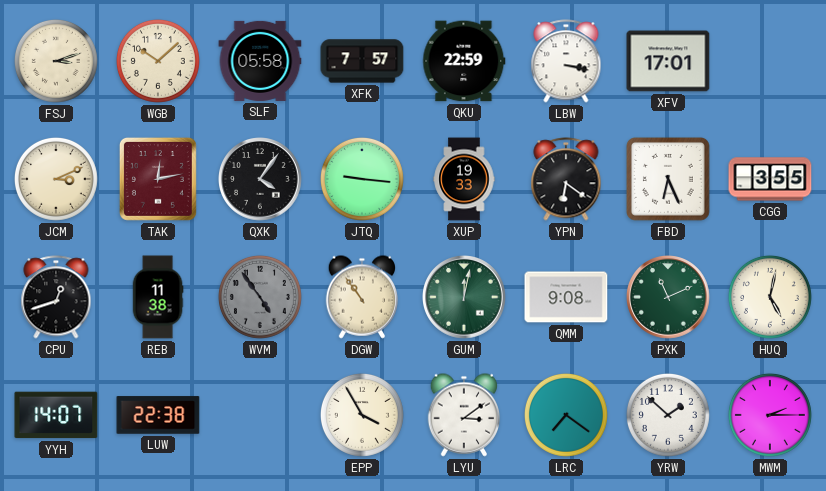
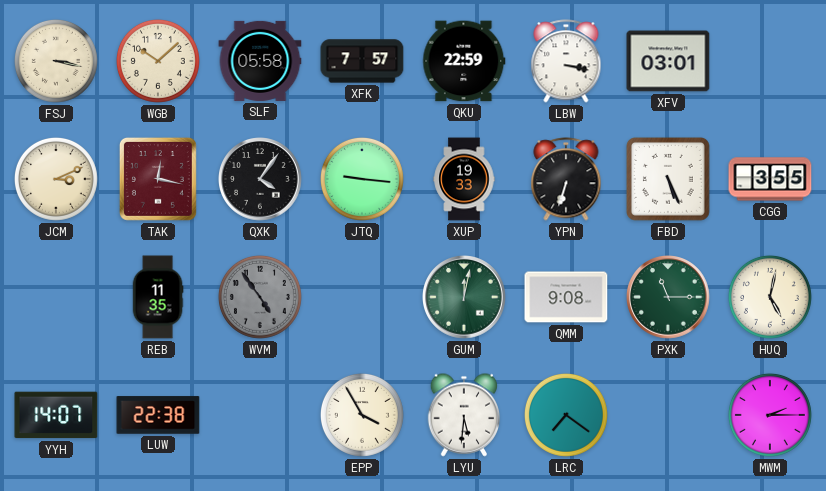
FSJ: 3:12 -> 3:17
XFV: 17:01 -> 03:01
TAK: 12:13 -> 12:17
YPN: 6:21 -> 6:33
FBD: 6:26 -> 5:26
CPU: 12:42 -> none
REB: 11:38 -> 11:35
DGW: 10:54 -> none
PXK: 11:11 -> 11:15
LYU: 3:09 -> 5:31
YRW: 1:52 -> none
